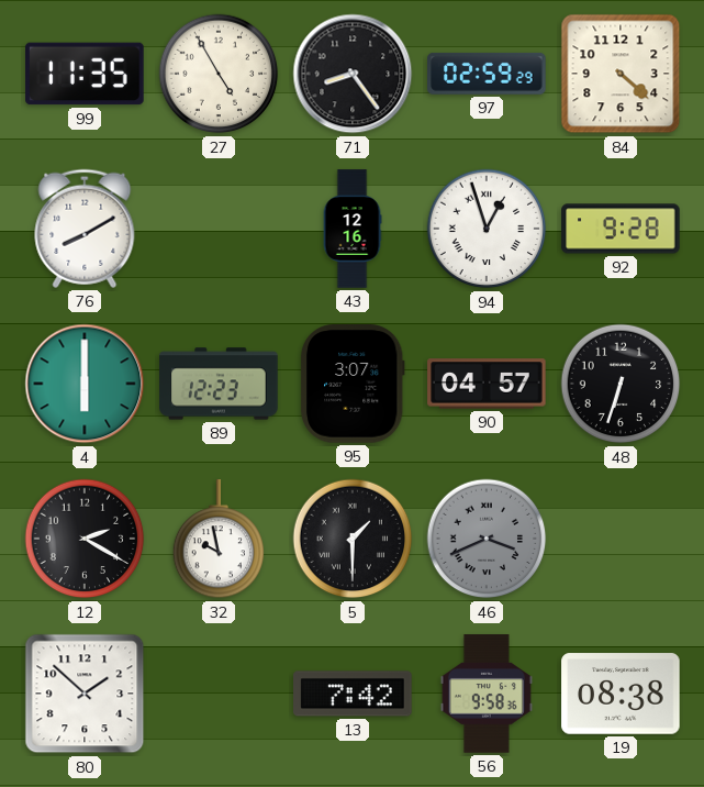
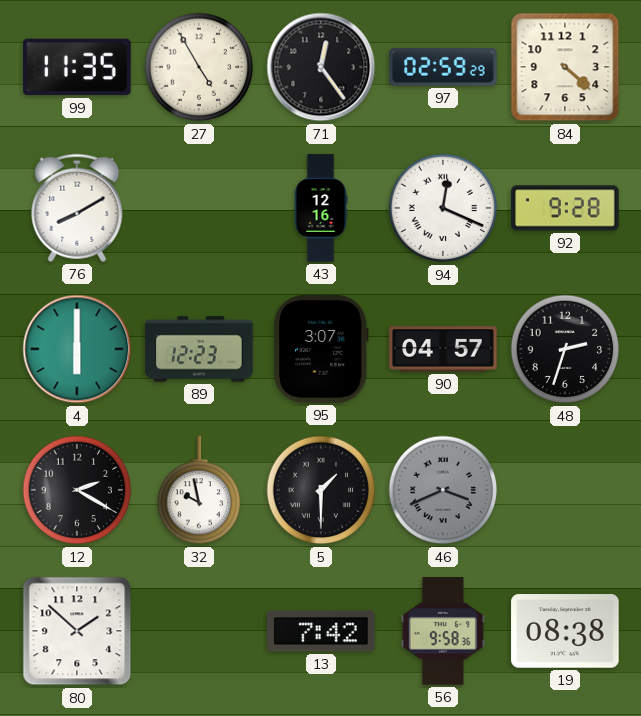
71: 8:24 -> 12:24
94: 12:57 -> 12:19
48: 6:33 -> 2:33
